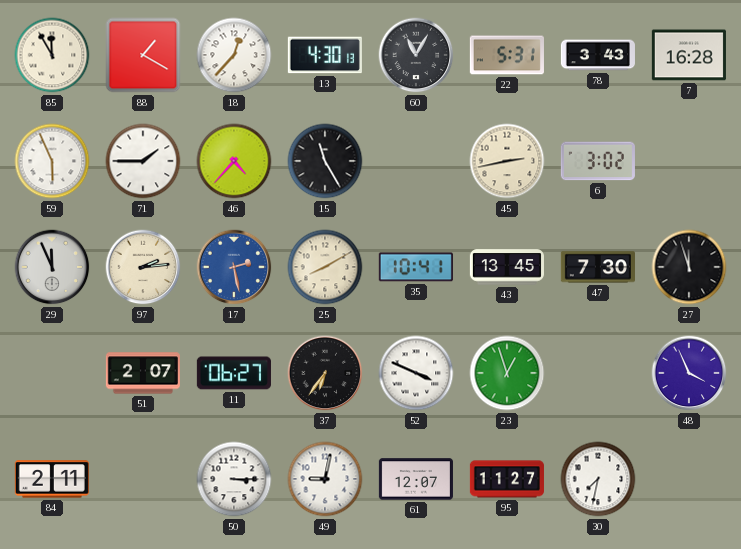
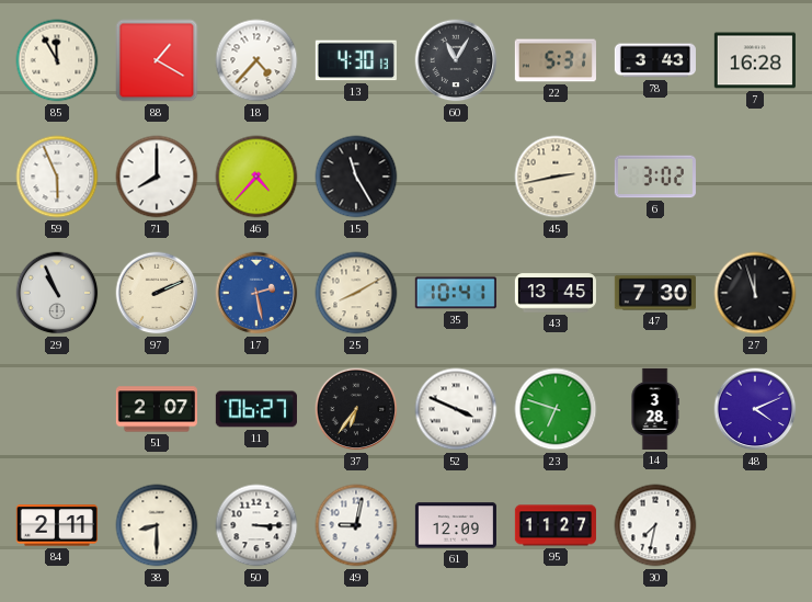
18: 12:37 -> 4:37
71: 1:45 -> 8:00
29: 11:56 -> 10:56
97: 2:14 -> 2:11
23: 12:57 -> 6:48
14: none -> 3:28
48: 3:56 -> 4:11
38: none -> 8:30
61: 12:07 -> 12:09
